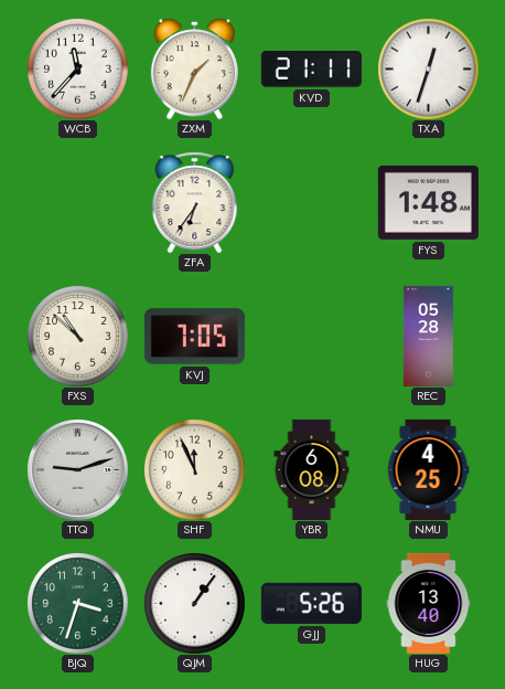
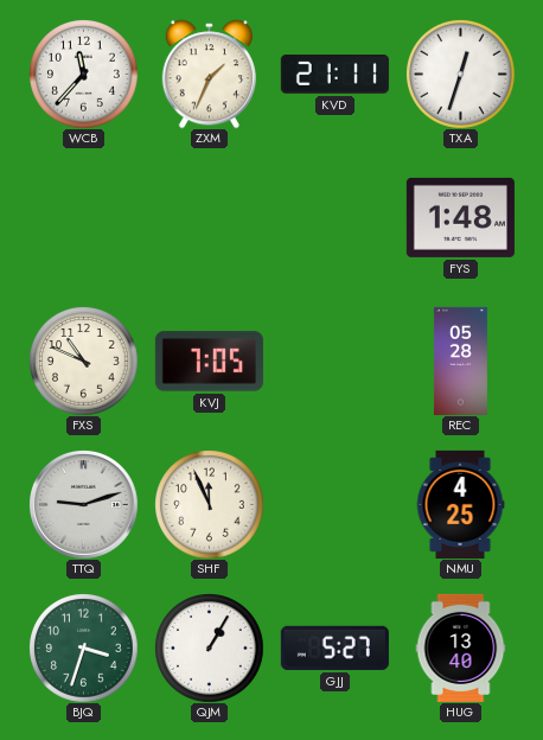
ZFA: 6:36 -> none
FXS: 10:52 -> 10:49
YBR: 6:08 -> none
QJM: 1:06 -> 1:05
GJJ: 5:26 -> 5:27
